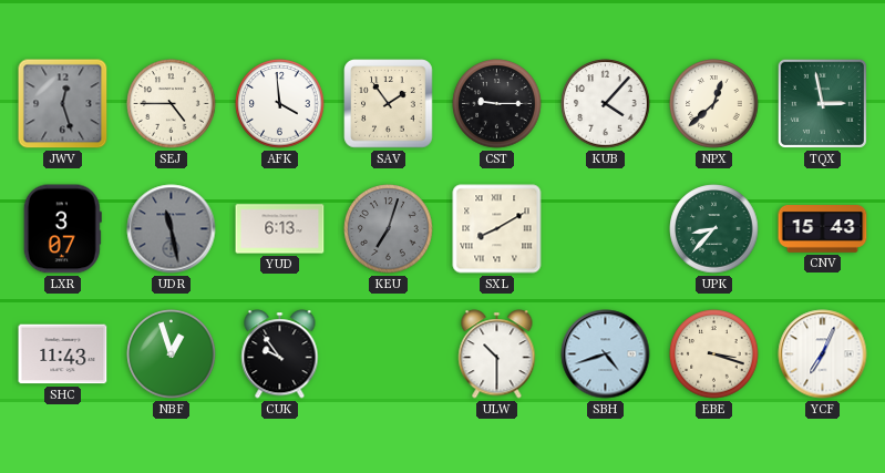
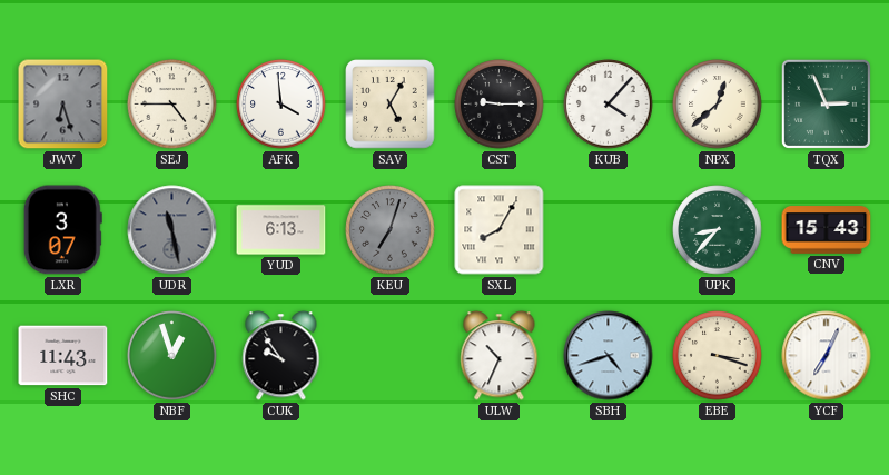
JWV: 12:27 -> 6:27
SAV: 1:54 -> 5:05
TQX: 2:58 -> 2:56
SXL: 8:10 -> 8:05
ULW: 10:30 -> 10:34
